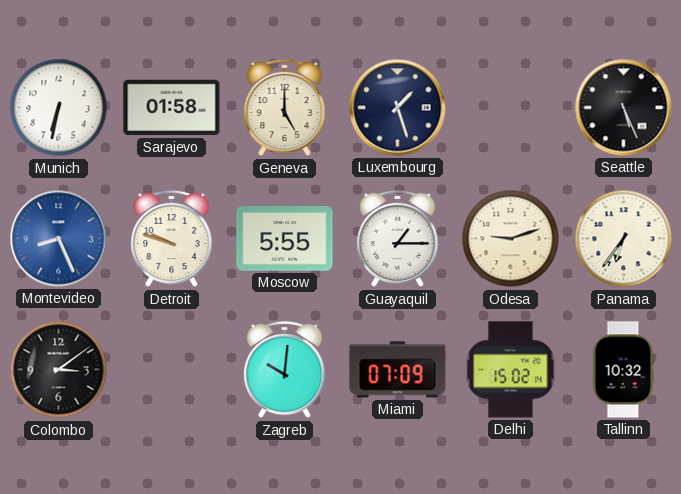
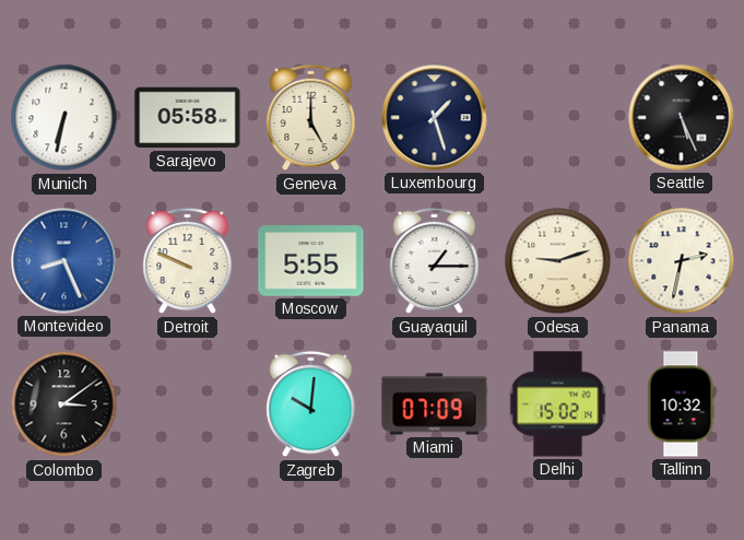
Sarajevo: 01:58 -> 05:58
Detroit: 9:48 -> 9:49
Panama: 6:36 -> 2:32
